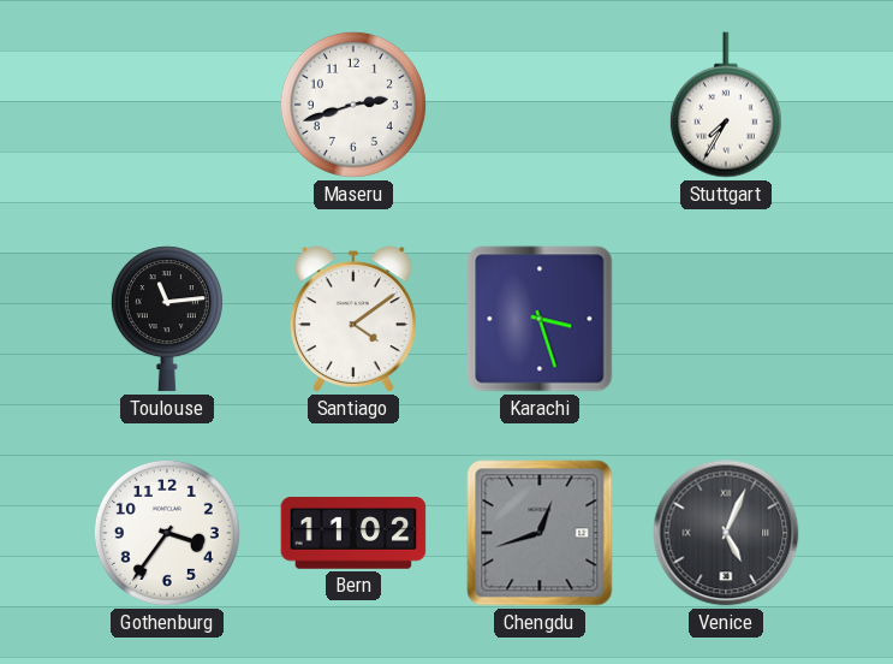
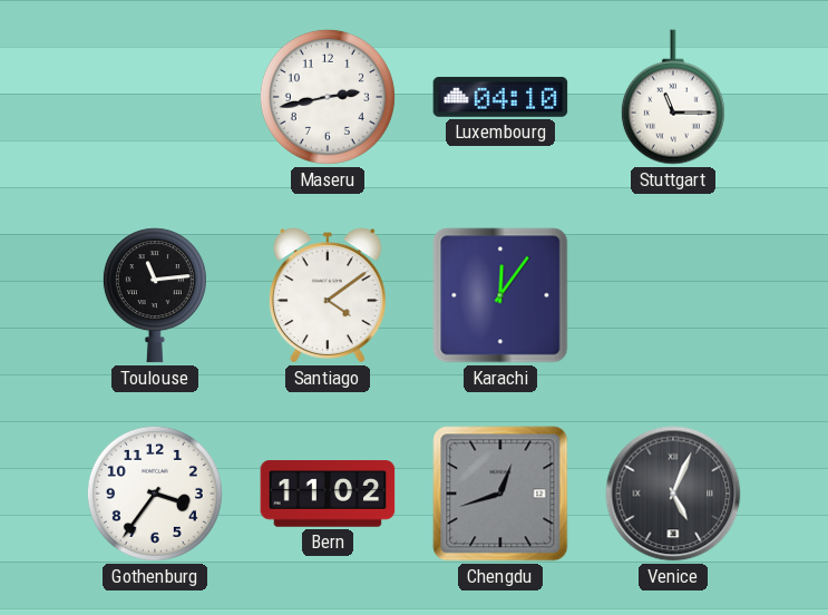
Maseru: 2:42 -> 2:43
Luxembourg: none -> 04:10
Stuttgart: 7:35 -> 11:15
Karachi: 3:27 -> 12:06
